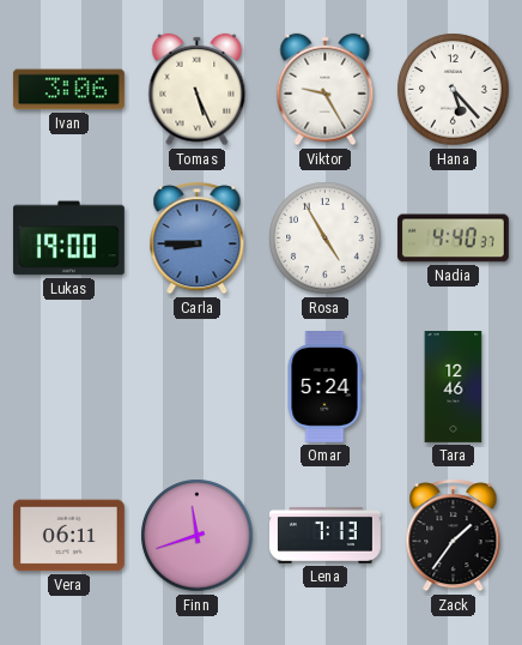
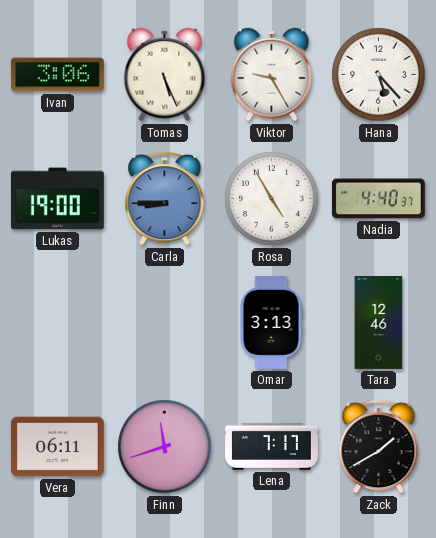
Omar: 5:24 -> 3:13
Lena: 7:13 -> 7:17
Zack: 1:36 -> 1:40
